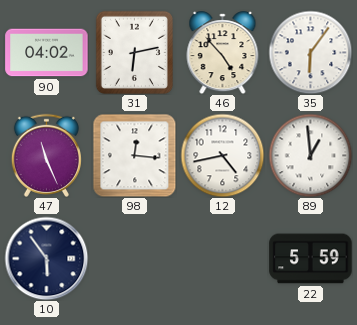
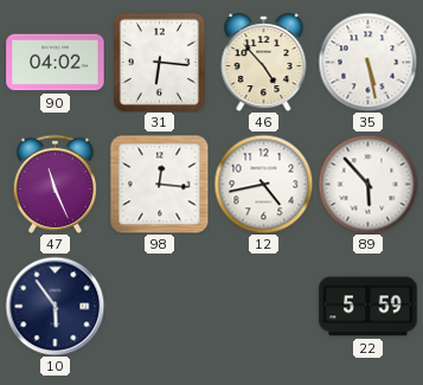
31: 6:13 -> 6:16
35: 6:06 -> 5:28
89: 12:59 -> 5:53
